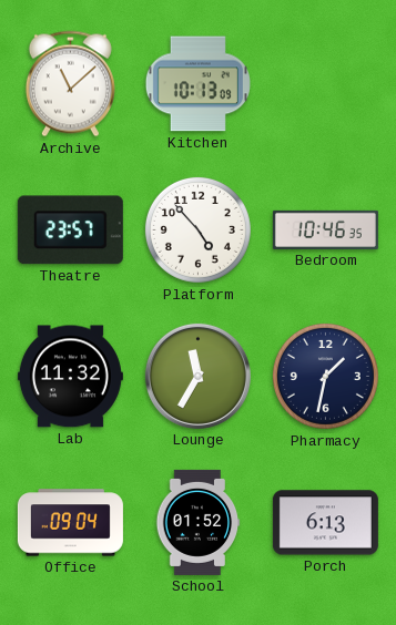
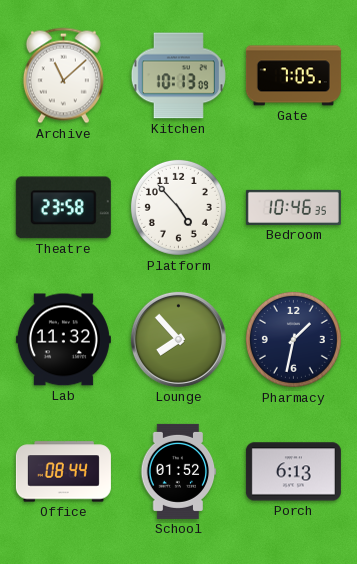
Gate: none -> 7:05
Theatre: 23:57 -> 23:58
Lounge: 11:35 -> 7:53
Office: 09:04 -> 08:44
